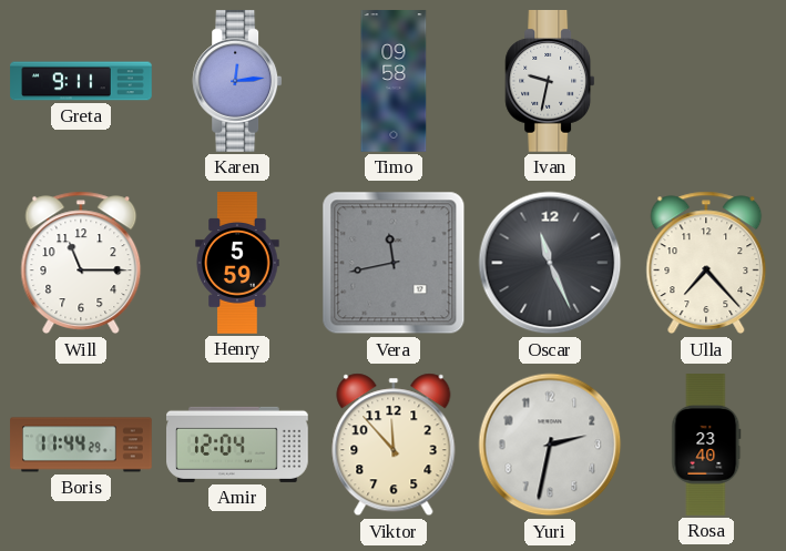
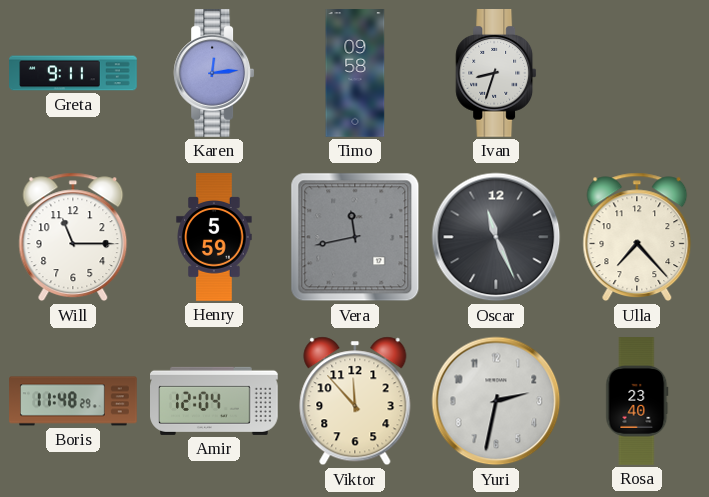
Ivan: 9:32 -> 8:33
Boris: 11:44 -> 11:48
